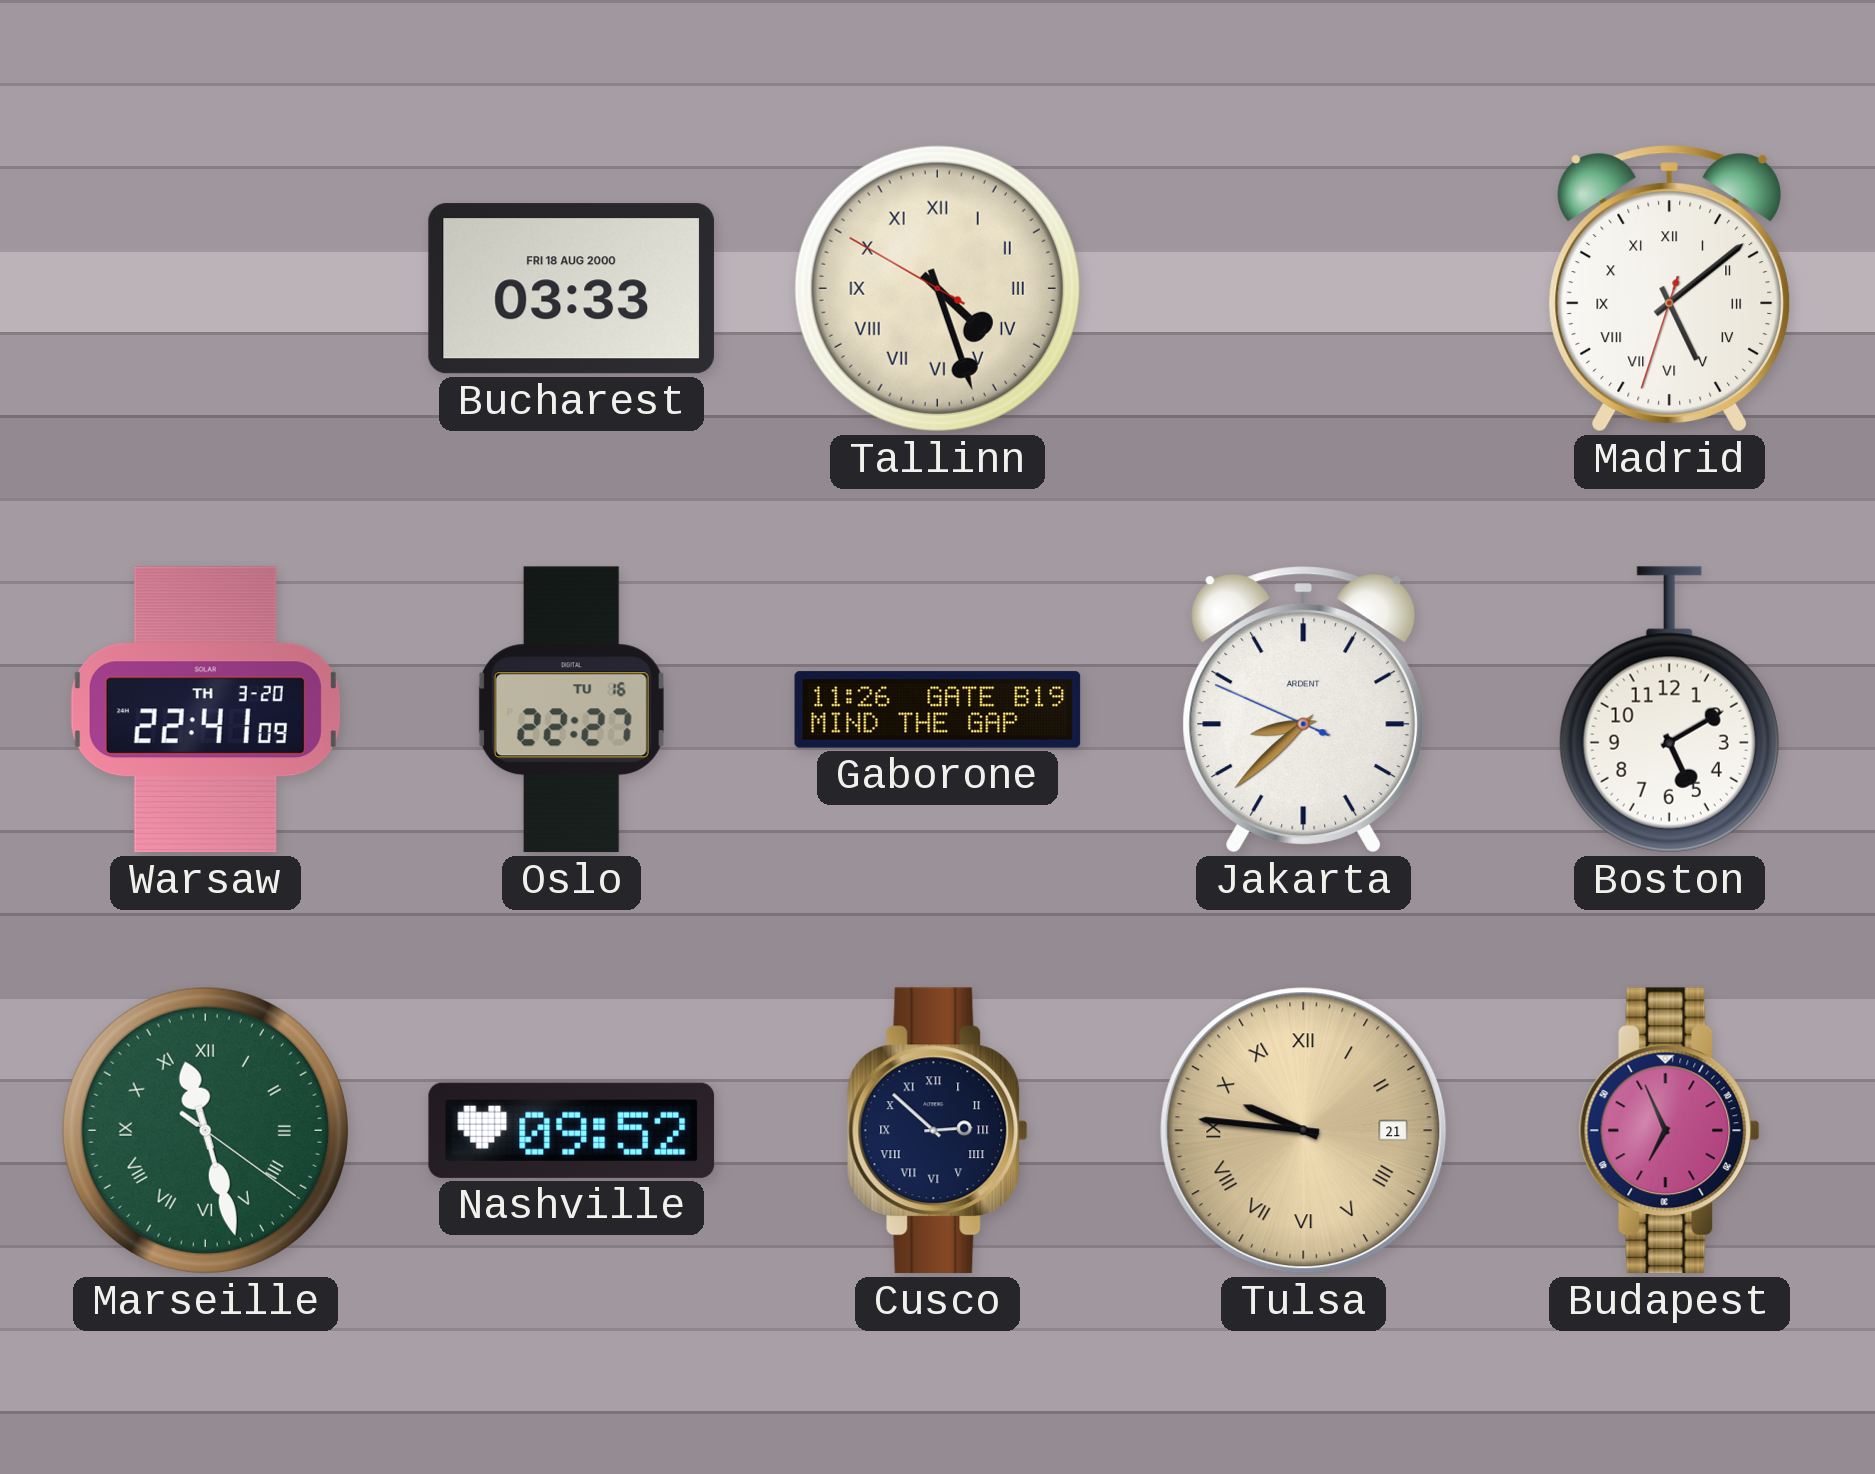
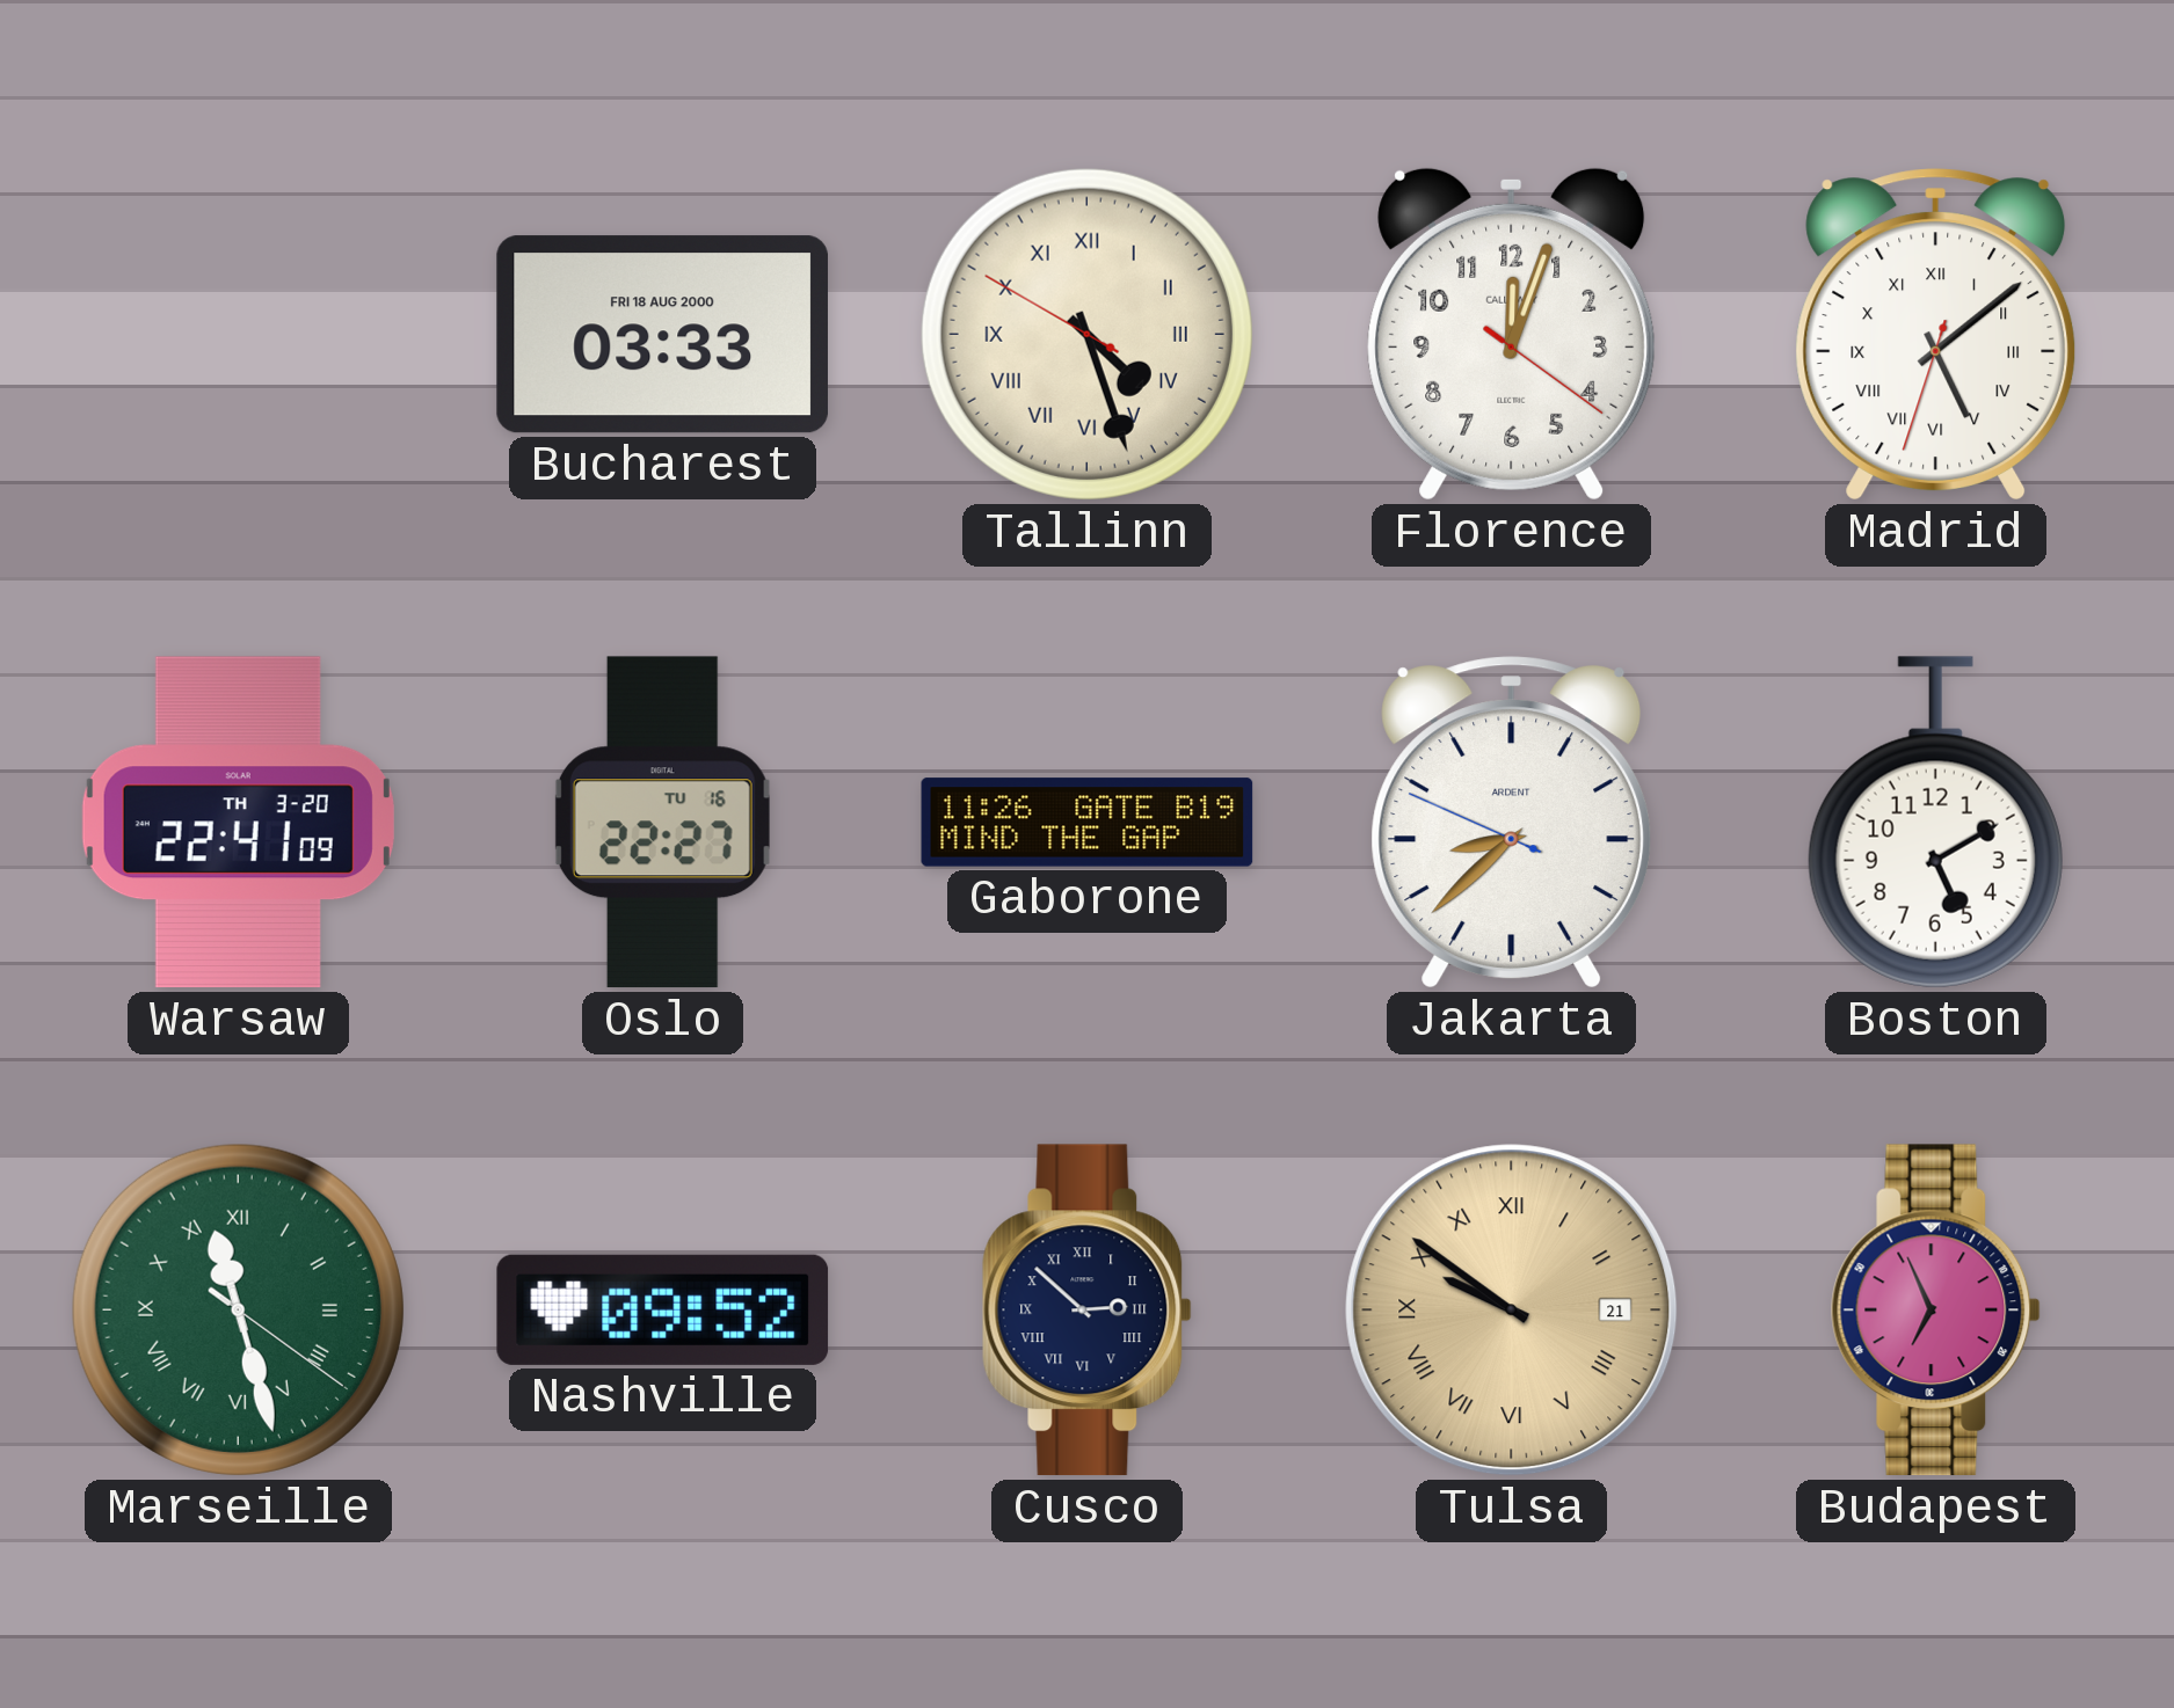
Florence: none -> 12:03
Tulsa: 9:46 -> 9:51
